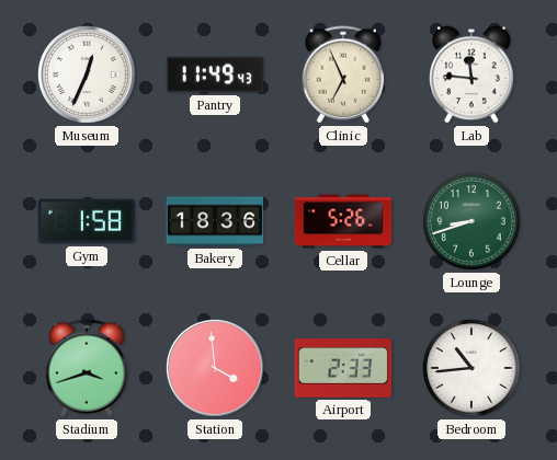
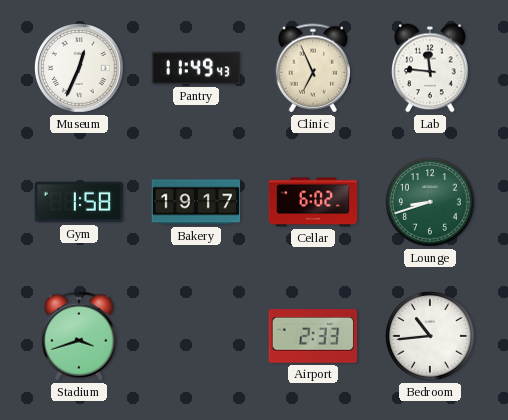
Bakery: 18:36 -> 19:17
Cellar: 5:26 -> 6:02
Station: 3:59 -> none
